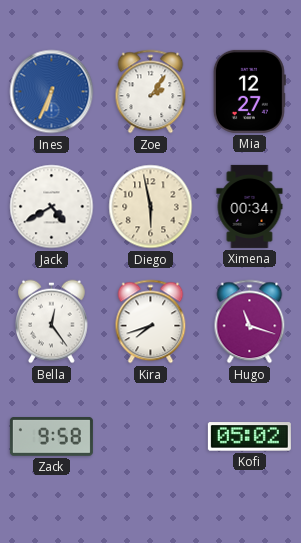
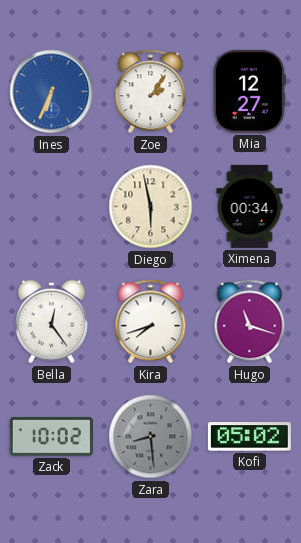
Jack: 4:40 -> none
Zack: 9:58 -> 10:02
Zara: none -> 8:29
